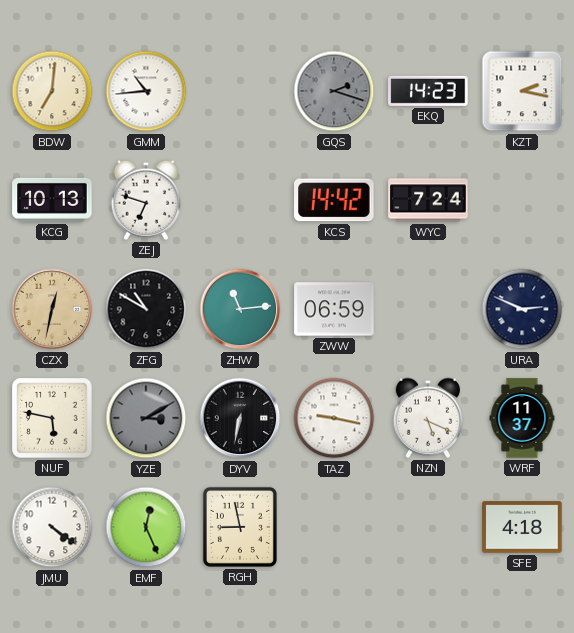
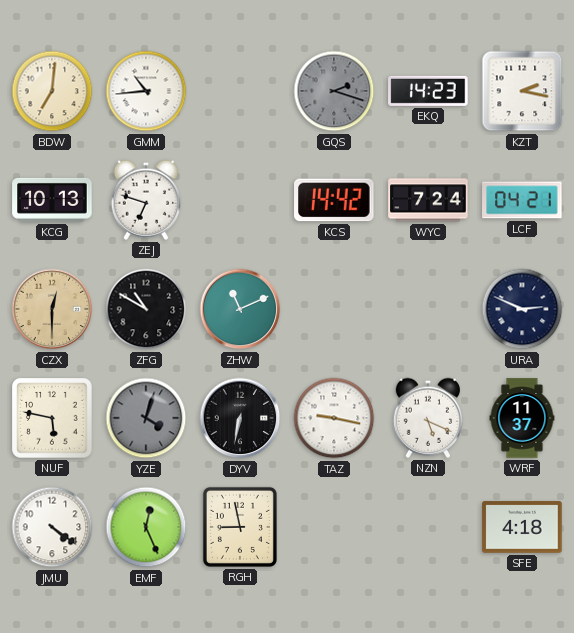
LCF: none -> 04:21
CZX: 12:32 -> 12:30
ZHW: 11:14 -> 11:11
ZWW: 06:59 -> none
YZE: 3:10 -> 4:03
